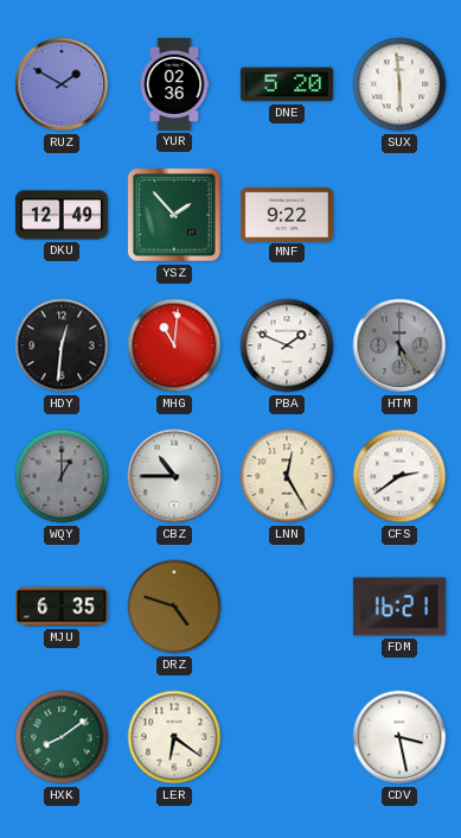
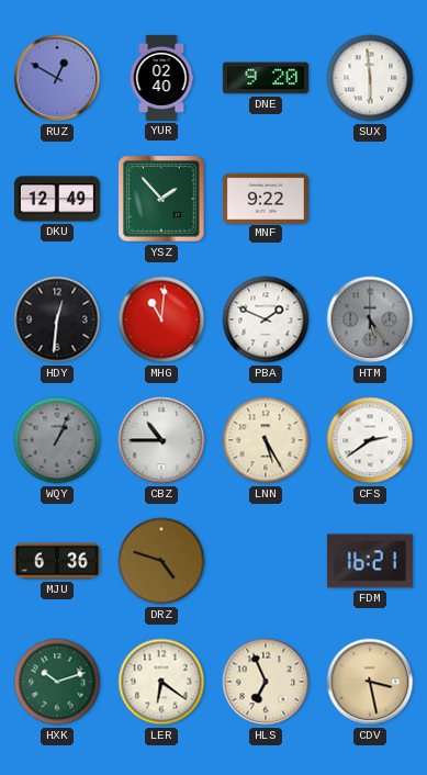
RUZ: 1:50 -> 12:50
YUR: 02:36 -> 02:40
DNE: 5:20 -> 9:20
WQY: 1:00 -> 1:04
LNN: 12:25 -> 5:25
MJU: 6:35 -> 6:36
HXK: 8:09 -> 10:12
HLS: none -> 6:56
CDV dial: white -> champagne
